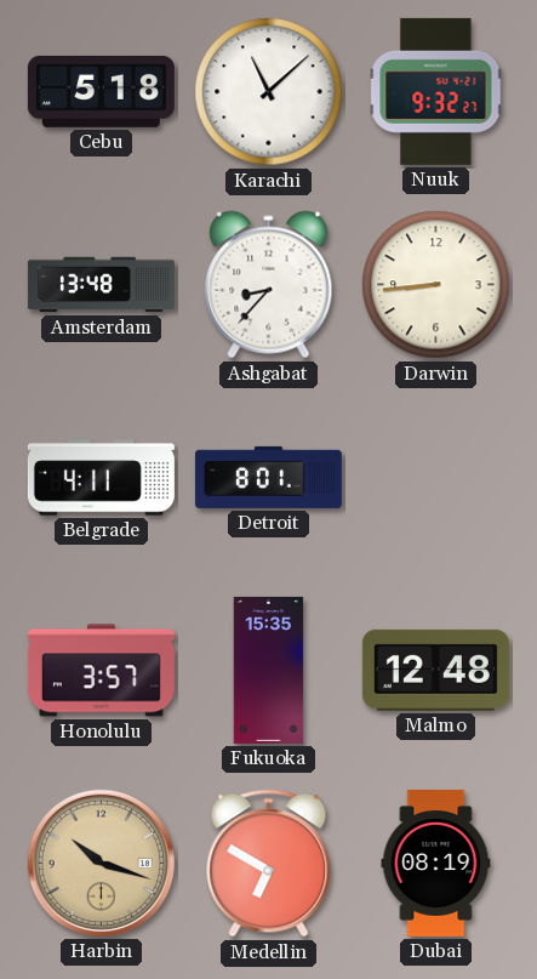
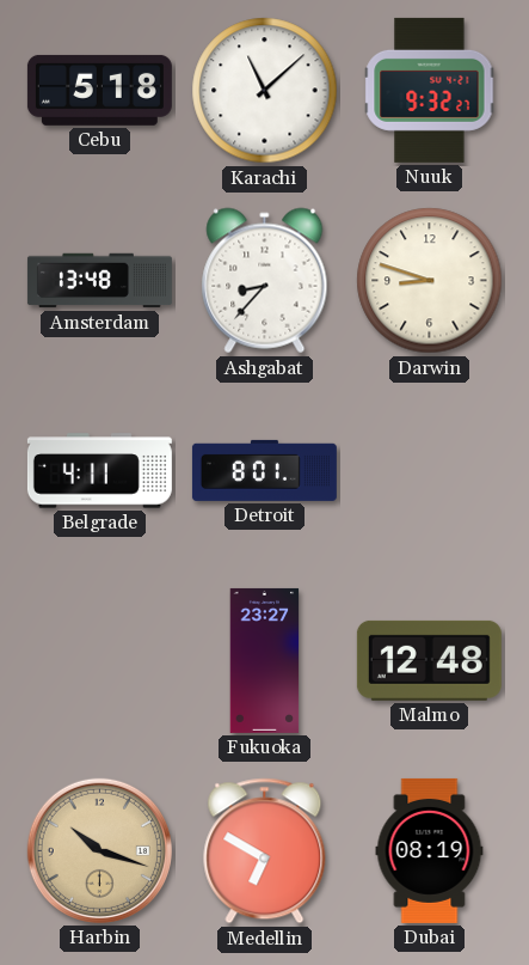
Darwin: 8:44 -> 8:48
Honolulu: 3:57 -> none
Fukuoka: 15:35 -> 23:27
